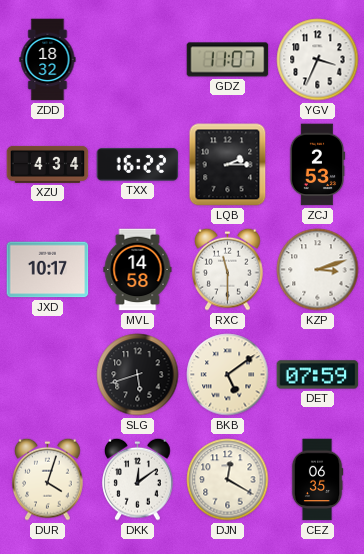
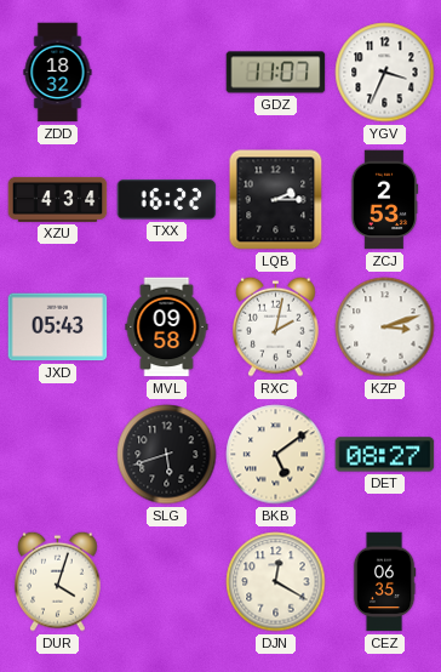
JXD: 10:17 -> 05:43
MVL: 14:58 -> 09:58
RXC: 11:30 -> 2:02
DET: 07:59 -> 08:27
DKK: 12:09 -> none
